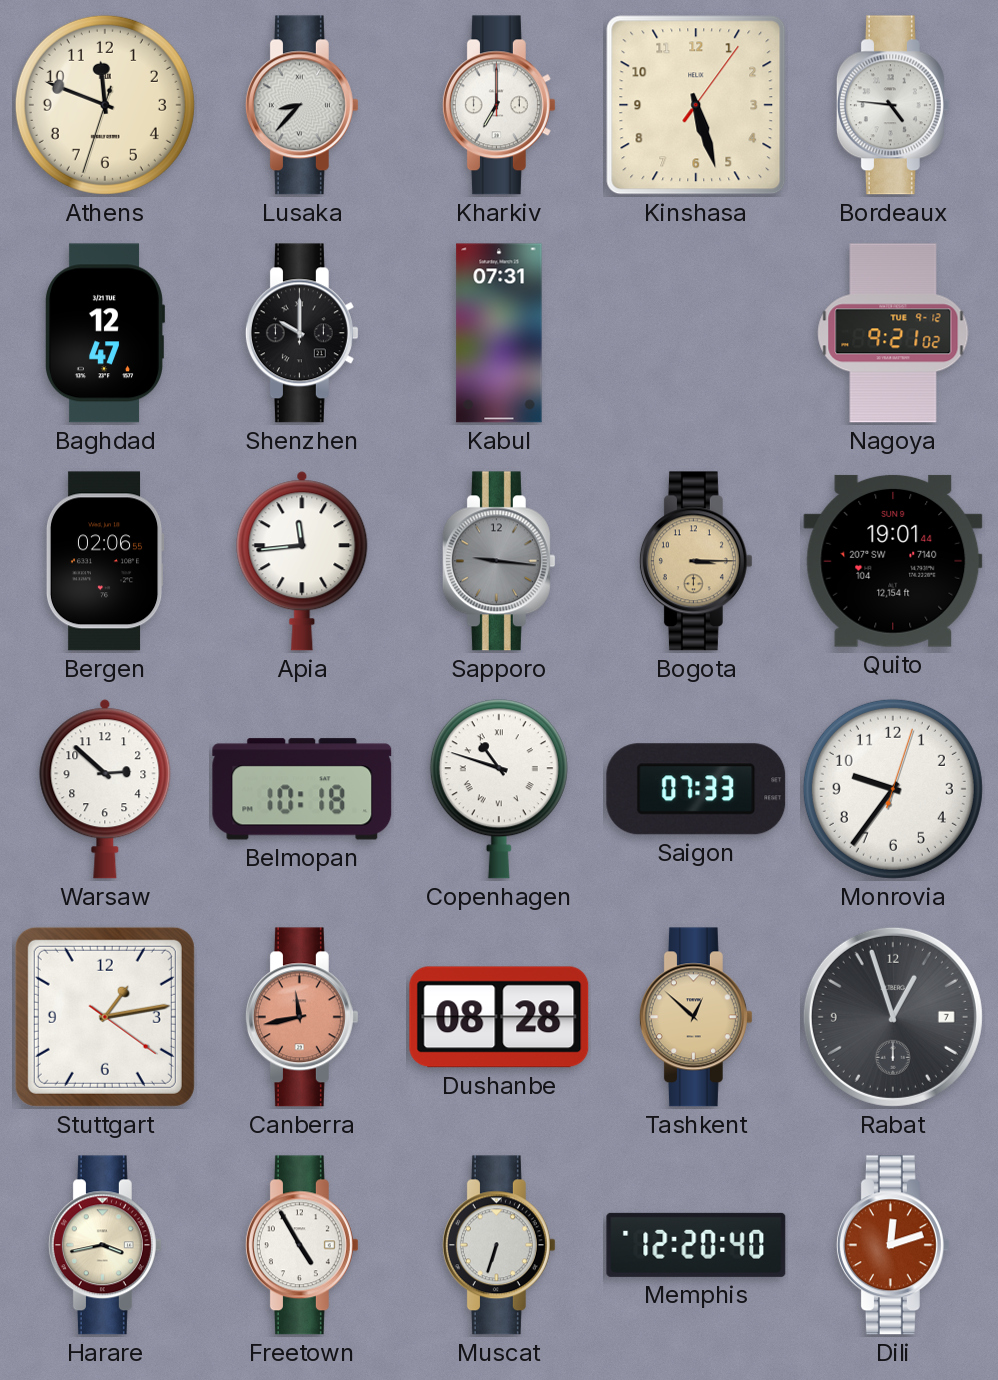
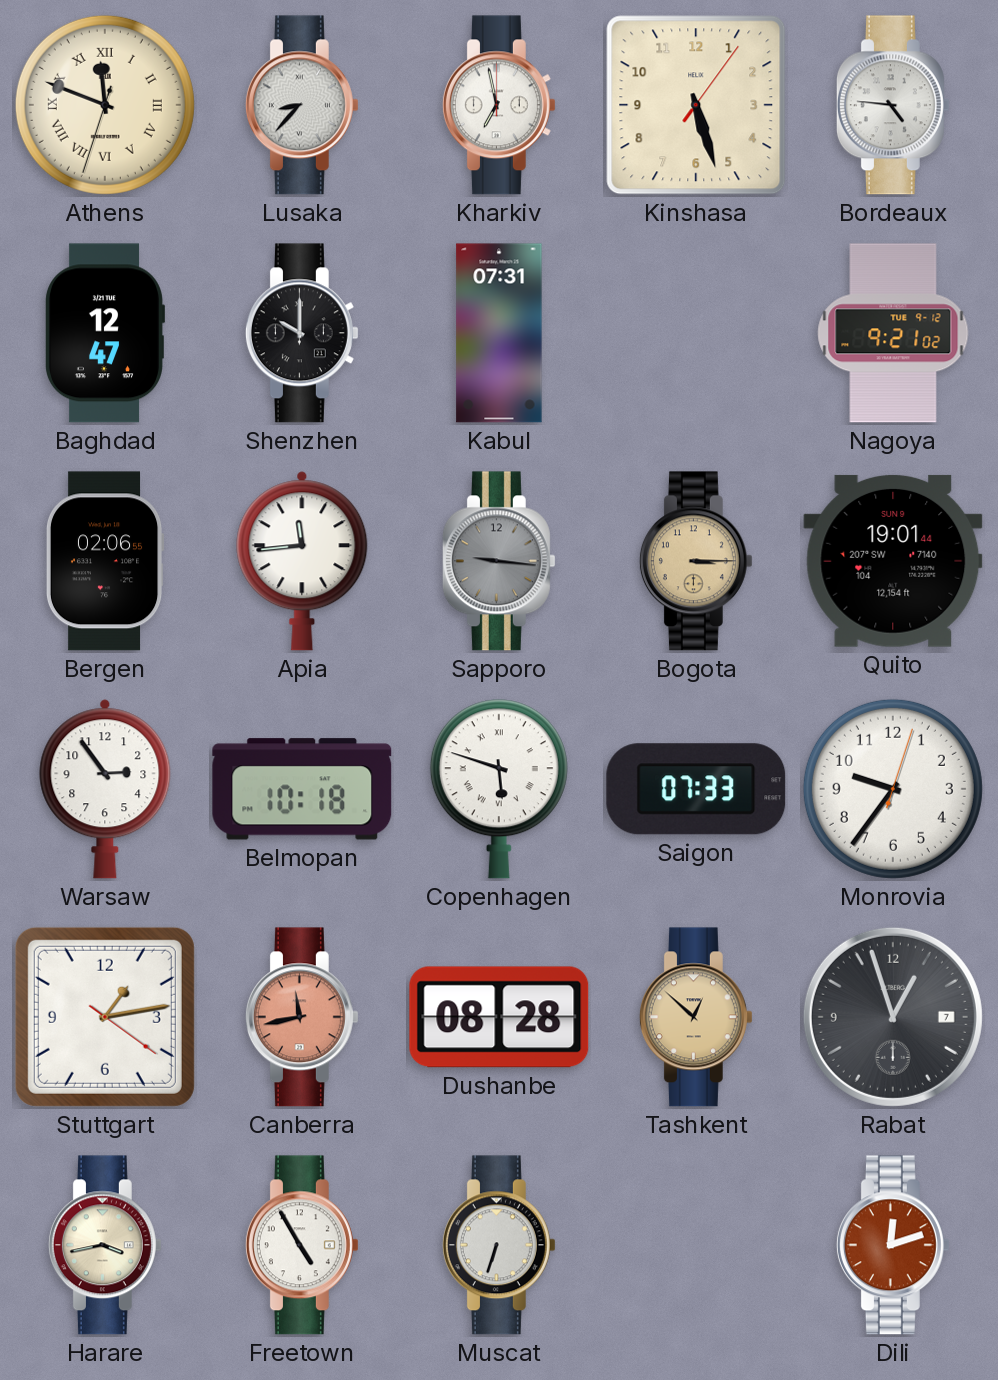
Athens numerals: Arabic -> Roman
Kharkiv: 7:00 -> 6:58
Warsaw: 2:52 -> 2:54
Copenhagen: 10:48 -> 5:48
Memphis: 12:20 -> none
